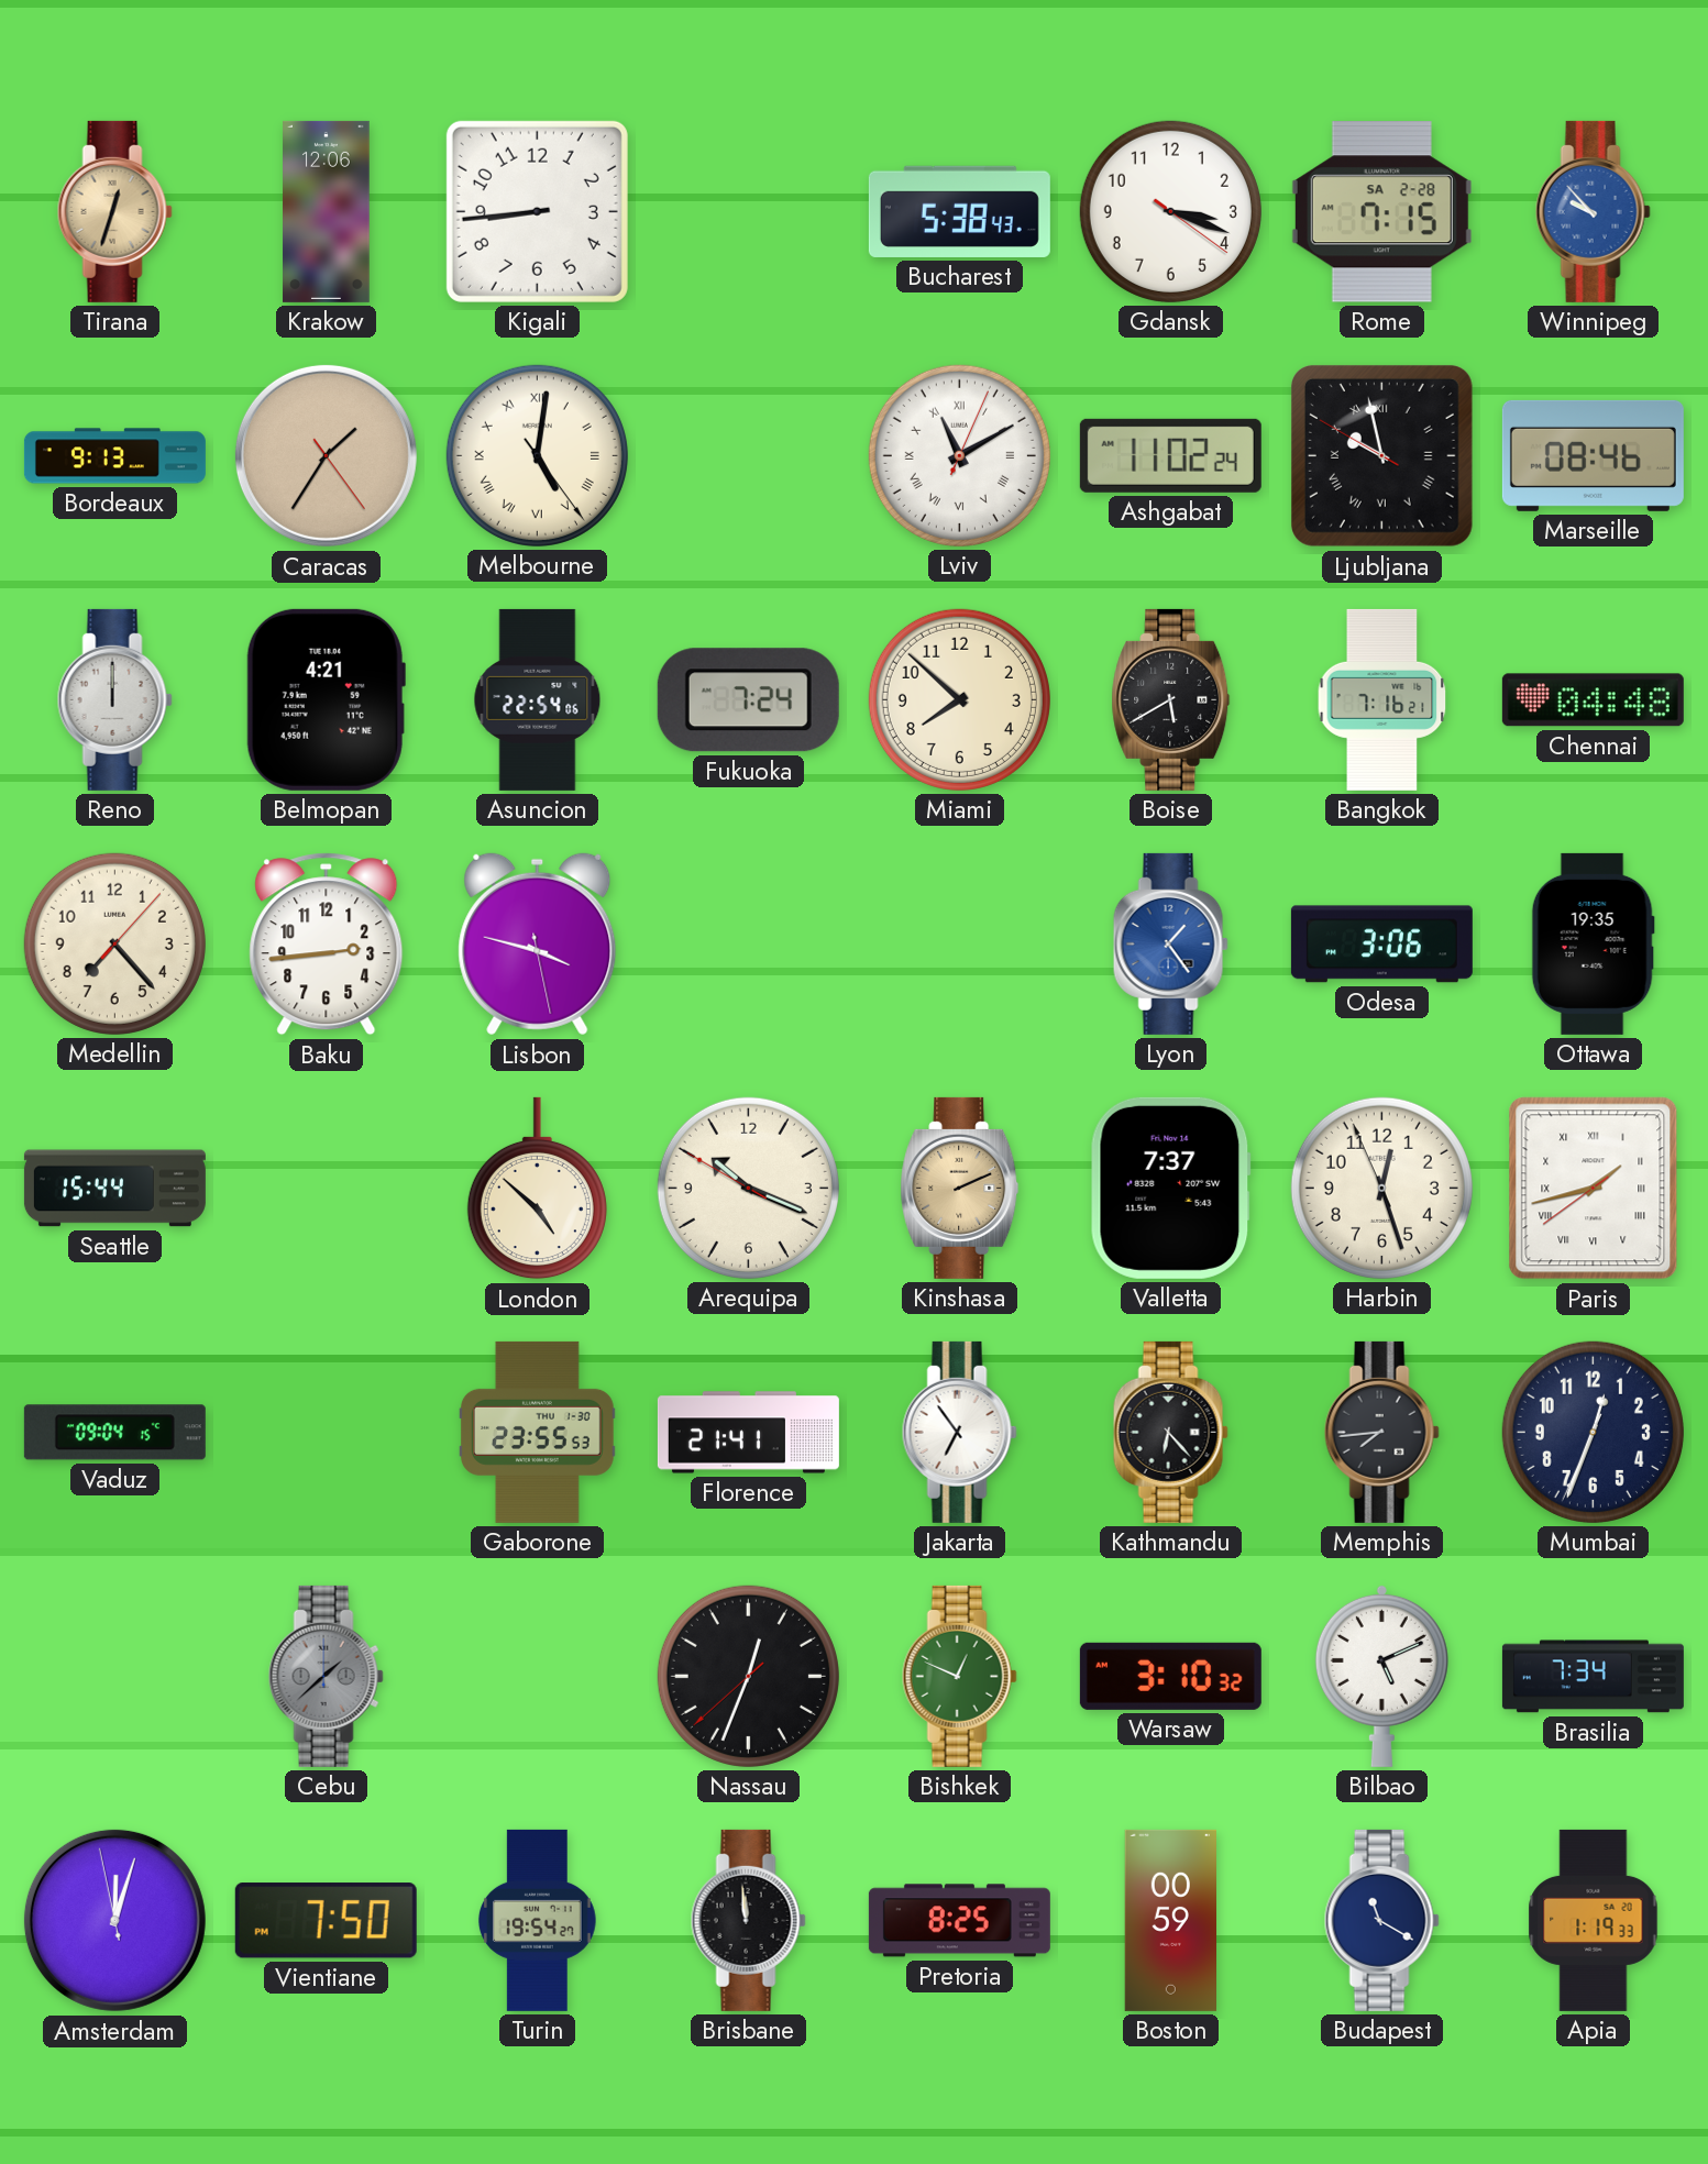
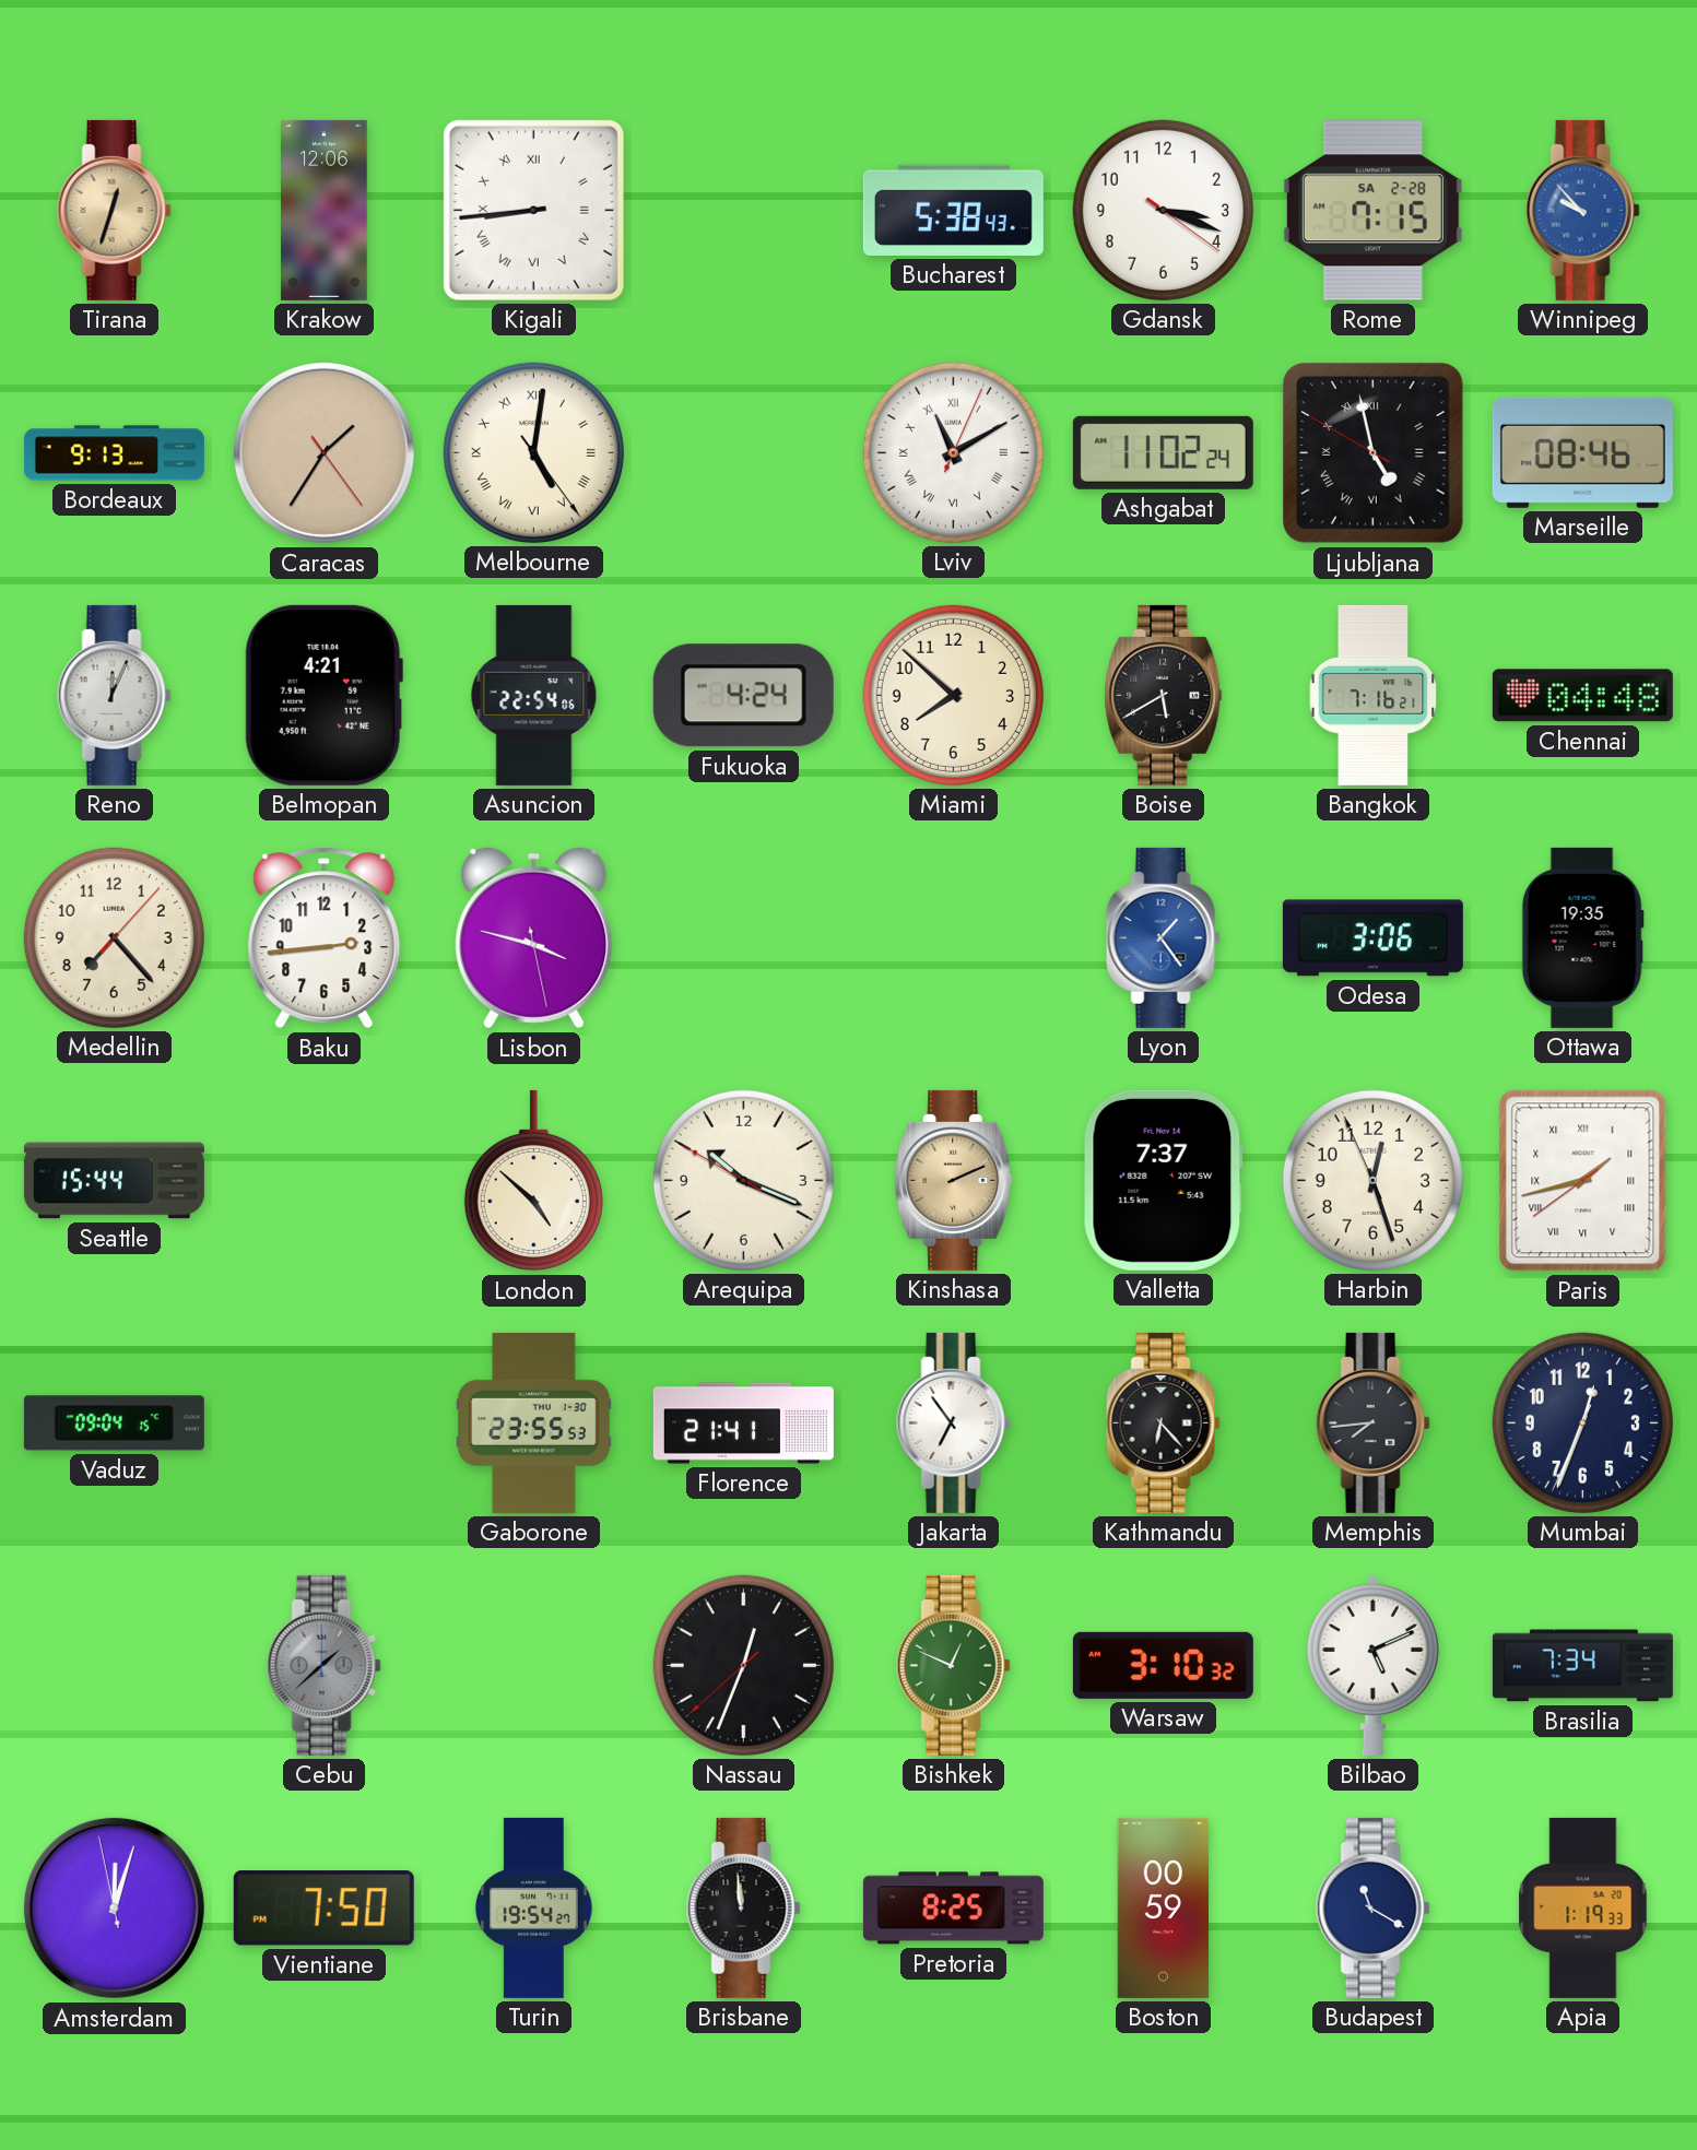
Kigali numerals: Arabic -> Roman
Ljubljana: 9:57 -> 4:57
Reno: 12:00 -> 12:04
Fukuoka: 7:24 -> 4:24
